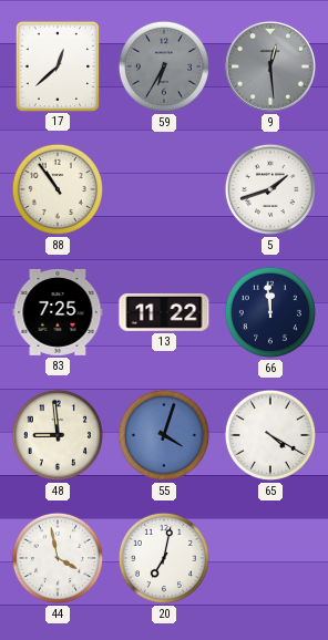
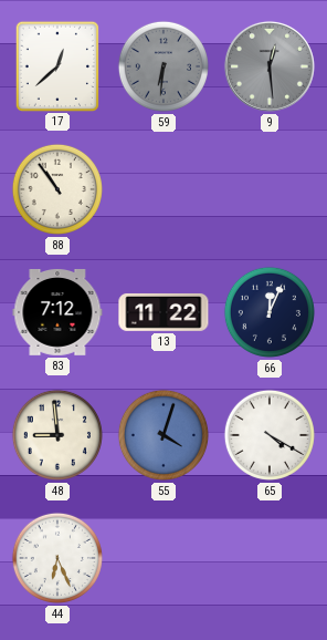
59: 6:35 -> 6:31
5: 1:42 -> none
83: 7:25 -> 7:12
66: 11:59 -> 12:04
44: 3:58 -> 6:26
20: 7:02 -> none
